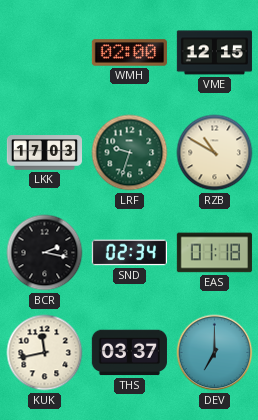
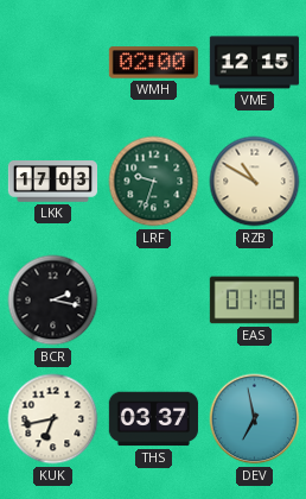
SND: 02:34 -> none
KUK: 11:43 -> 6:43
DEV: 7:00 -> 6:58
